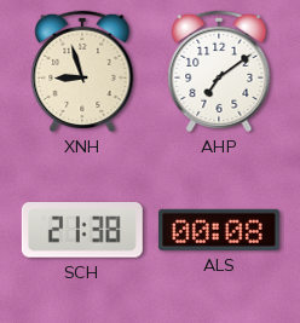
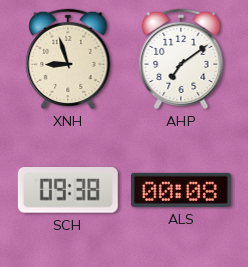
SCH: 21:38 -> 09:38
